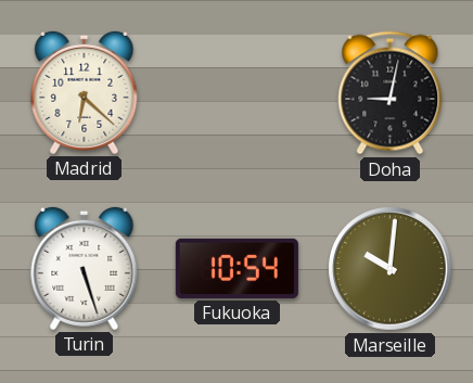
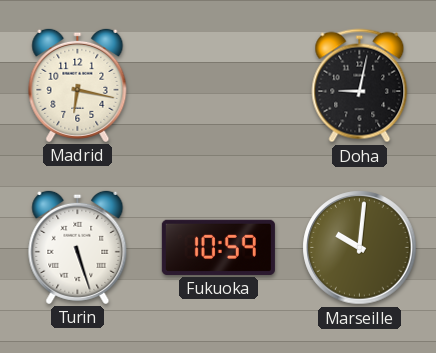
Madrid: 6:22 -> 6:17
Fukuoka: 10:54 -> 10:59
